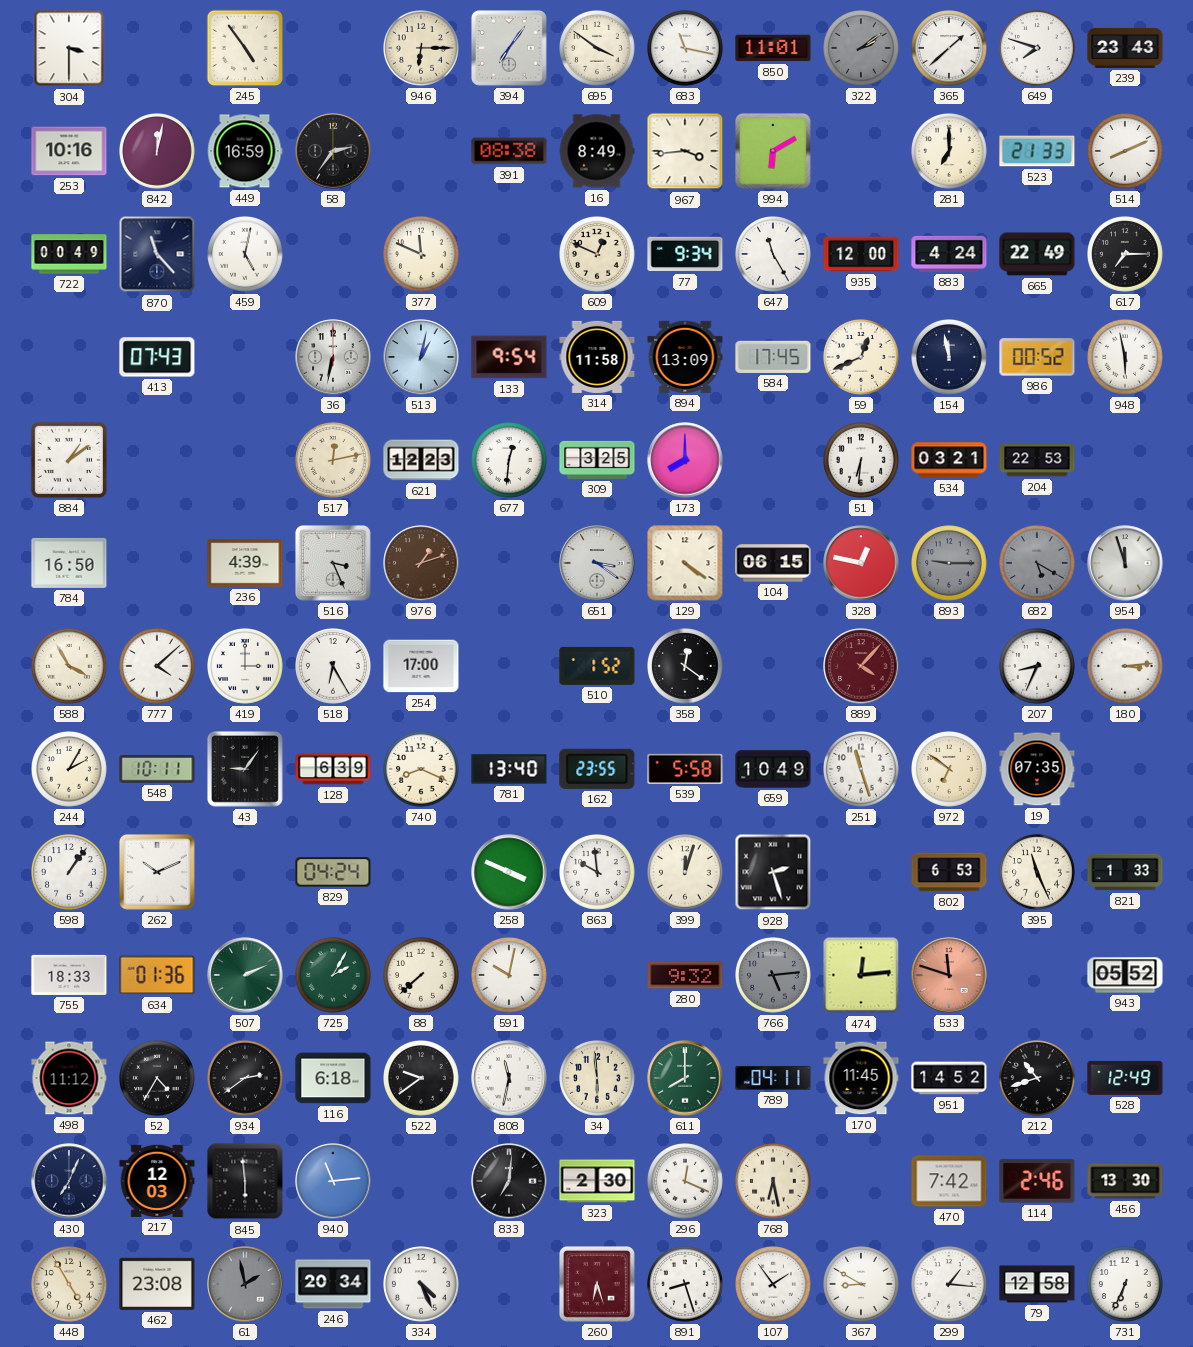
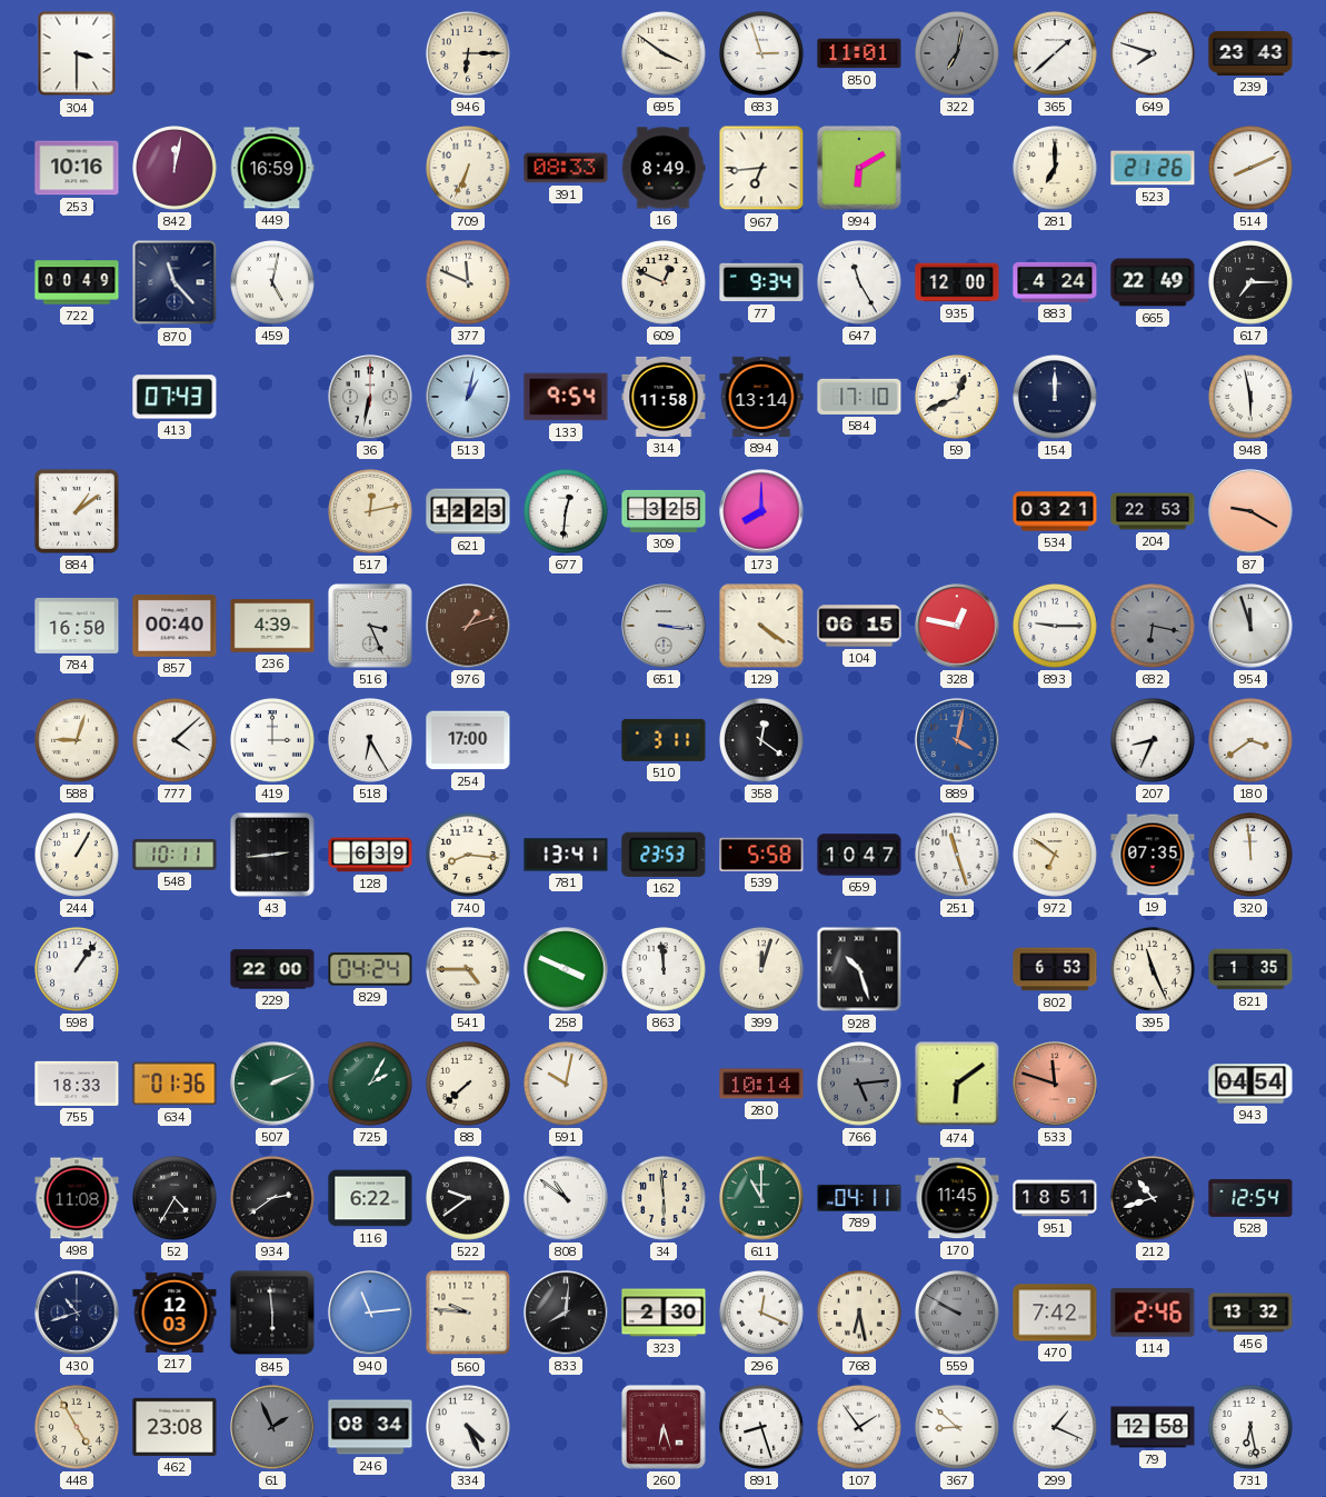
245: 4:54 -> none
394: 7:06 -> none
683: 11:17 -> 2:57
322: 2:09 -> 7:02
58: 2:36 -> none
709: none -> 6:34
391: 08:38 -> 08:33
967: 3:44 -> 6:44
523: 21:33 -> 21:26
894: 13:09 -> 13:14
584: 17:45 -> 17:10
154: 11:58 -> 12:00
986: 00:52 -> none
51: 6:31 -> none
87: none -> 9:20
857: none -> 00:40
651: 3:21 -> 3:16
893 dial: grey -> white
682: 5:20 -> 6:17
588: 3:55 -> 9:03
510: 1:52 -> 3:11
889: 4:07 -> 4:02
889 dial: burgundy -> blue
180: 3:14 -> 3:39
244: 2:05 -> 1:05
43: 9:06 -> 2:44
740: 8:19 -> 8:16
781: 13:40 -> 13:41
162: 23:55 -> 23:53
659: 10:49 -> 10:47
320: none -> 11:59
262: 10:11 -> none
229: none -> 22:00
541: none -> 4:45
863: 9:59 -> 11:59
928: 2:27 -> 10:27
821: 1:33 -> 1:35
280: 9:32 -> 10:14
474: 12:14 -> 6:09
943: 05:52 -> 04:54
498: 11:12 -> 11:08
116: 6:18 -> 6:22
808: 11:32 -> 10:51
611: 8:00 -> 11:00
951: 14:52 -> 18:51
528: 12:49 -> 12:54
430: 7:04 -> 10:42
560: none -> 9:46
833: 7:01 -> 8:01
559: none -> 9:50
456: 13:30 -> 13:32
61: 1:58 -> 1:56
246: 20:34 -> 08:34
367: 8:50 -> 8:52
299: 1:16 -> 1:19
731: 6:34 -> 6:28
